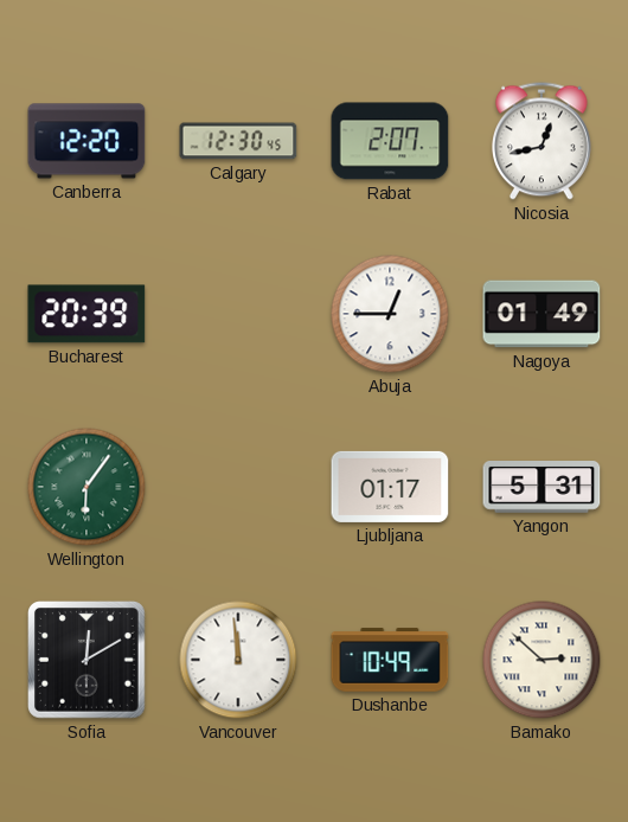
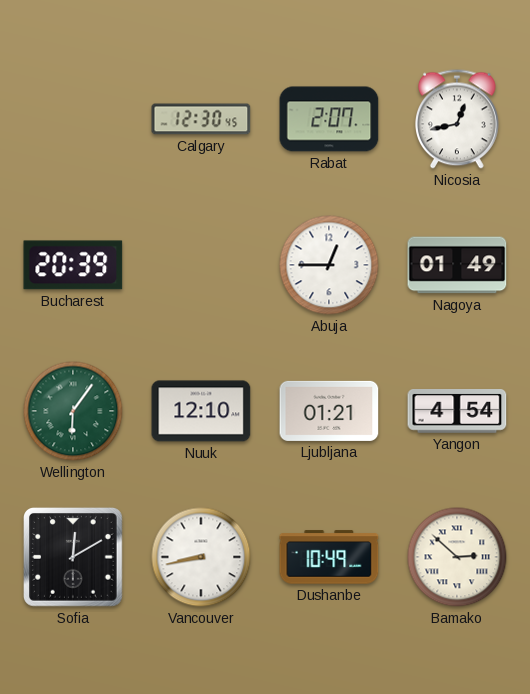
Canberra: 12:20 -> none
Nuuk: none -> 12:10
Ljubljana: 01:17 -> 01:21
Yangon: 5:31 -> 4:54
Vancouver: 11:59 -> 8:43
